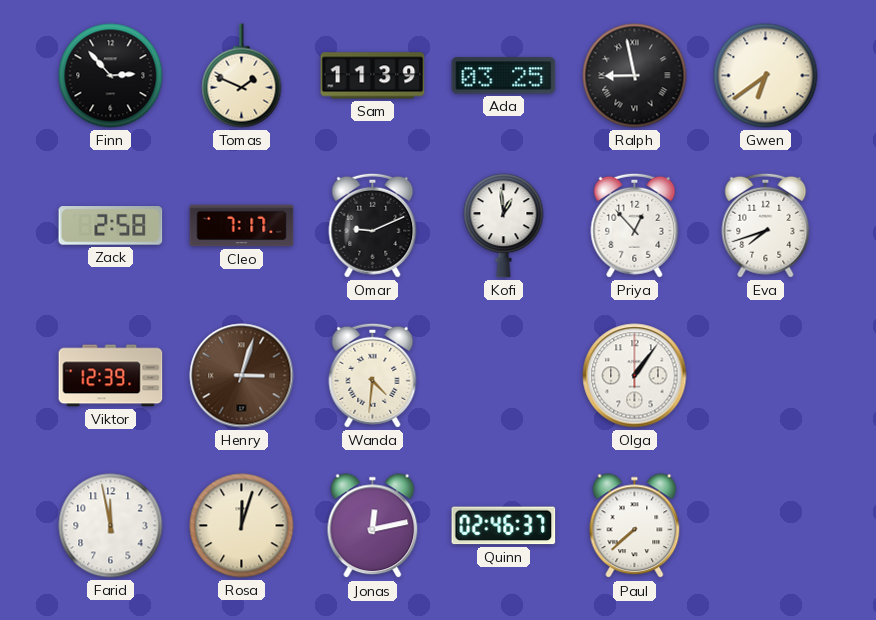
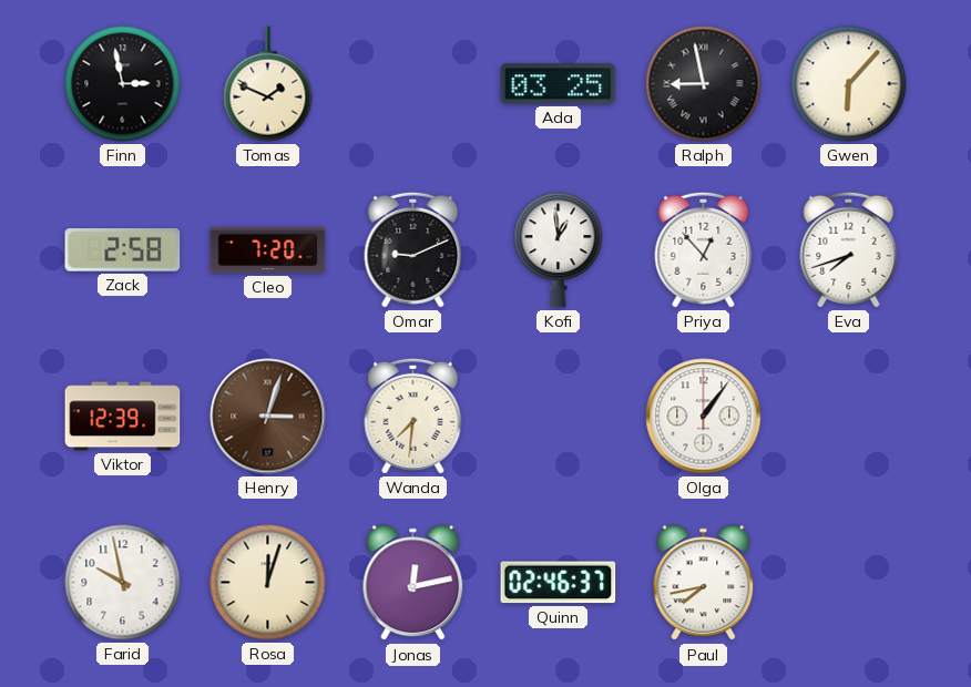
Finn: 2:53 -> 2:58
Sam: 11:39 -> none
Gwen: 6:39 -> 6:07
Cleo: 7:17 -> 7:20
Wanda: 4:31 -> 7:31
Farid: 11:58 -> 9:58
Paul: 7:38 -> 7:43
